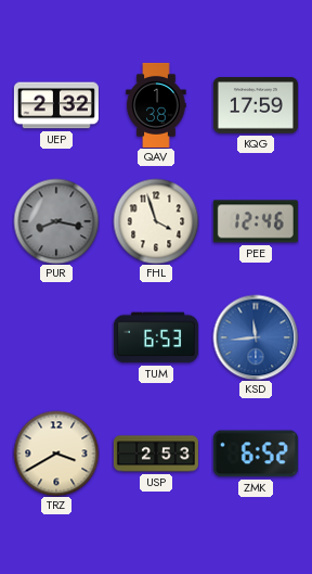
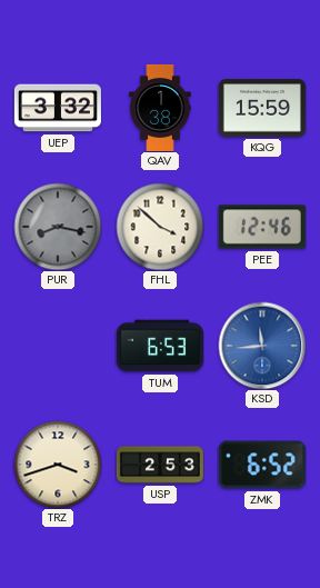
UEP: 2:32 -> 3:32
KQG: 17:59 -> 15:59
FHL: 3:57 -> 3:52
TRZ: 3:40 -> 3:42
